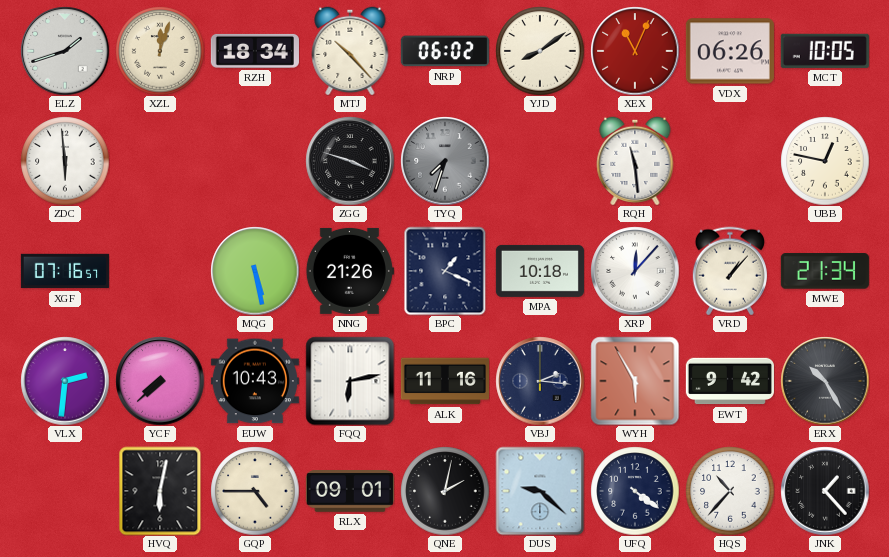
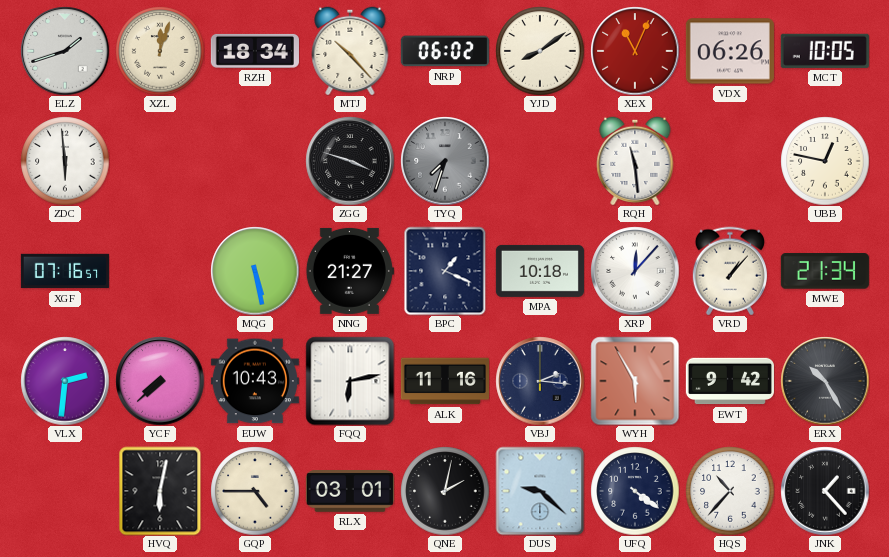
NNG: 21:26 -> 21:27
RLX: 09:01 -> 03:01
